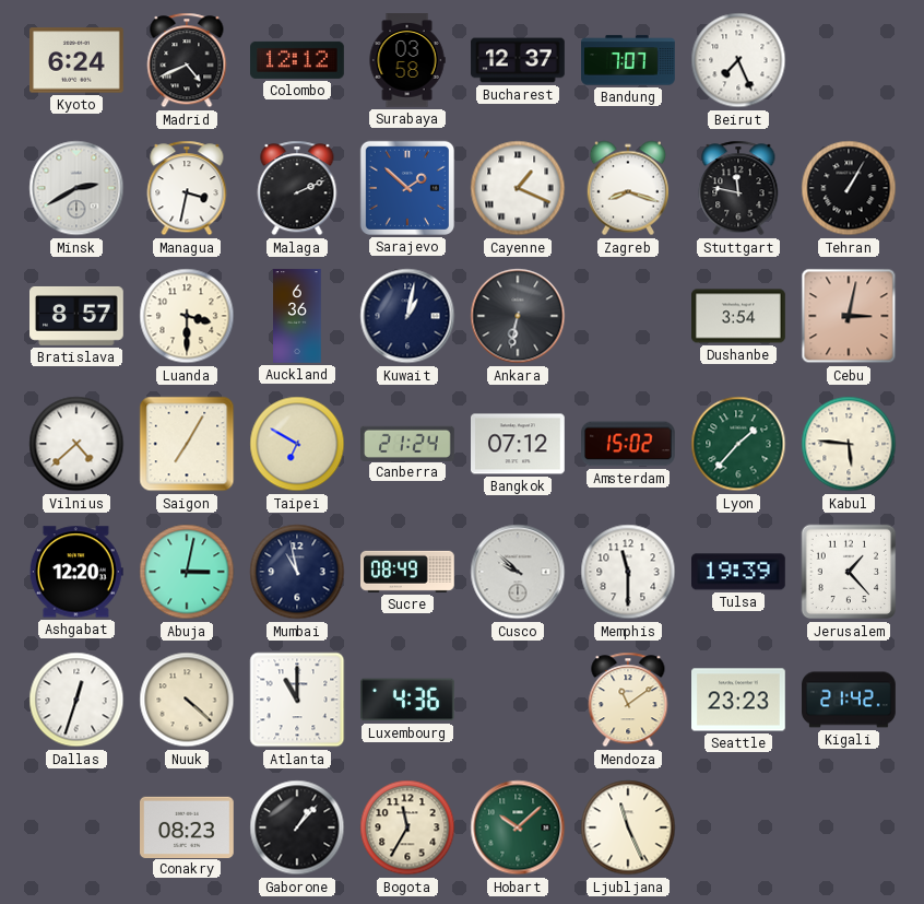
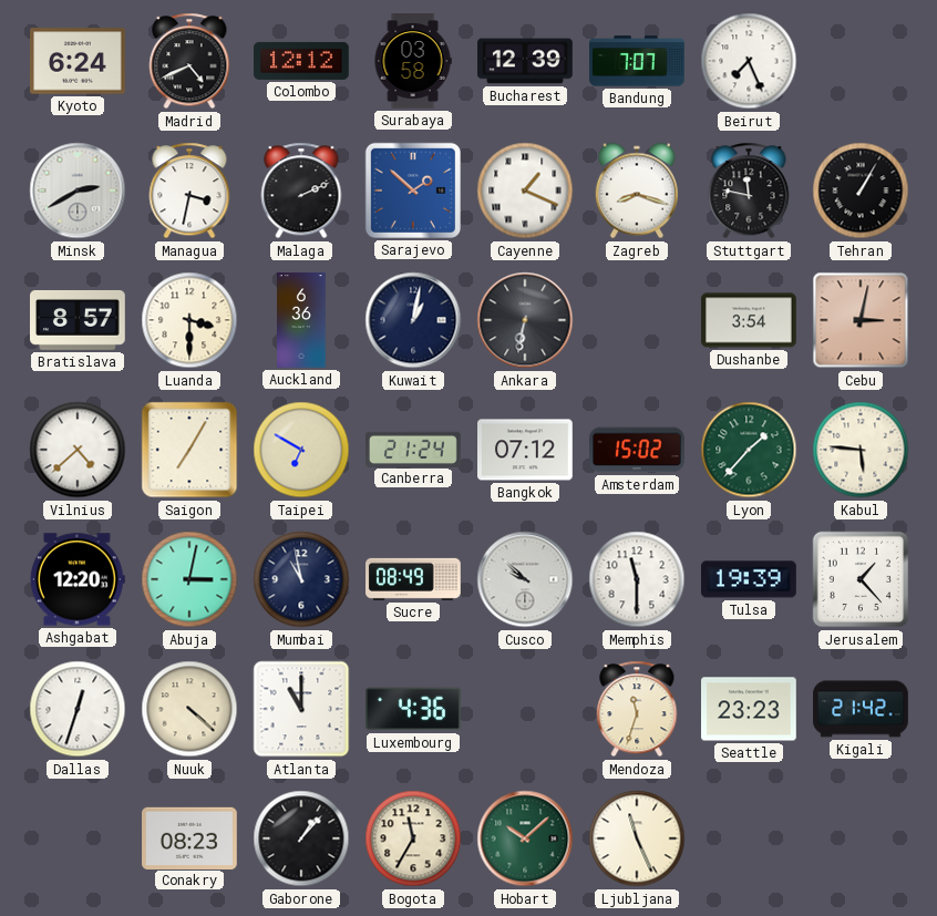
Bucharest: 12:37 -> 12:39
Mendoza: 11:09 -> 11:33
